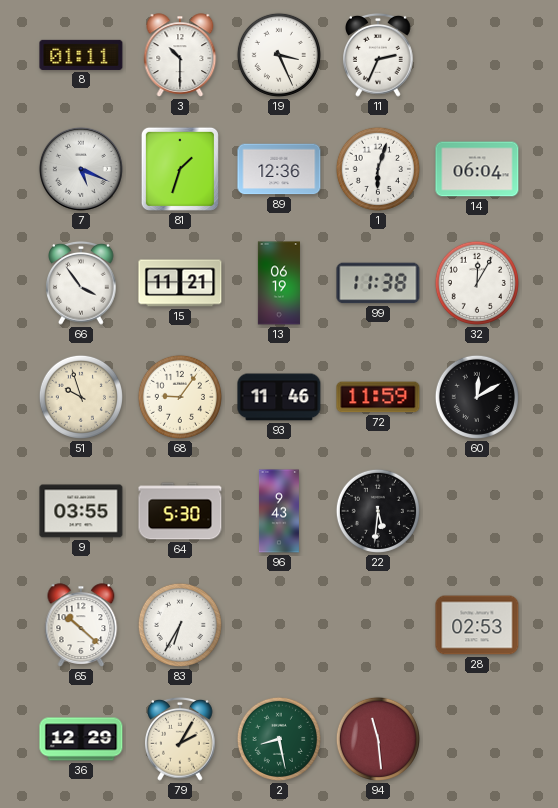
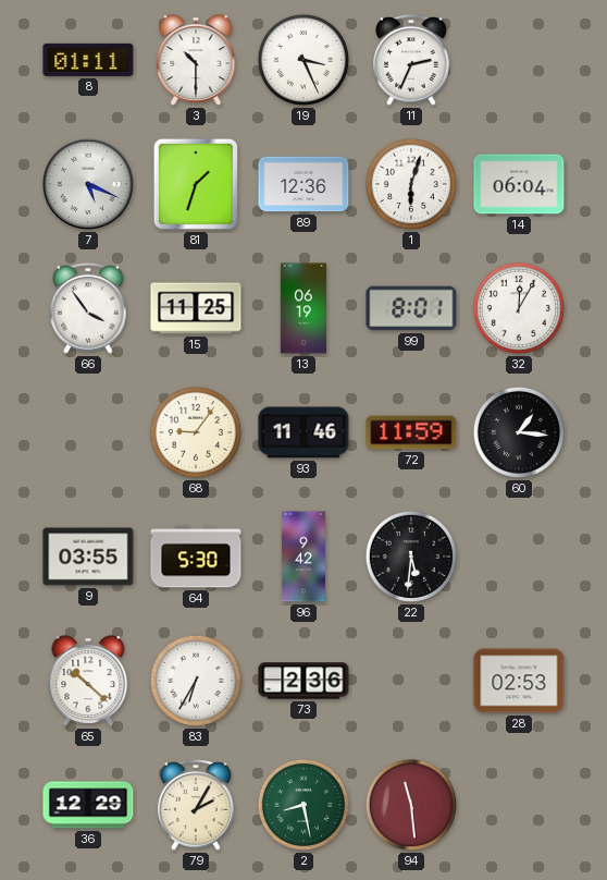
15: 11:21 -> 11:25
99: 11:38 -> 8:01
51: 9:57 -> none
60: 12:10 -> 1:16
96: 9:43 -> 9:42
73: none -> 2:36
